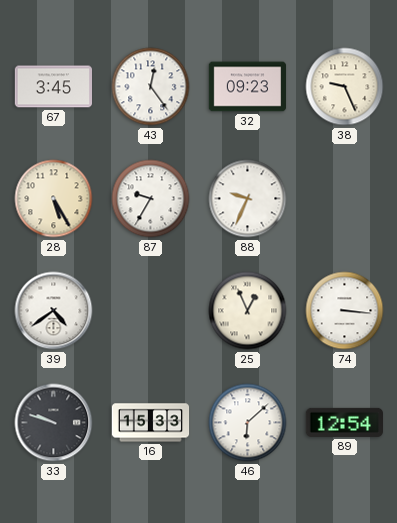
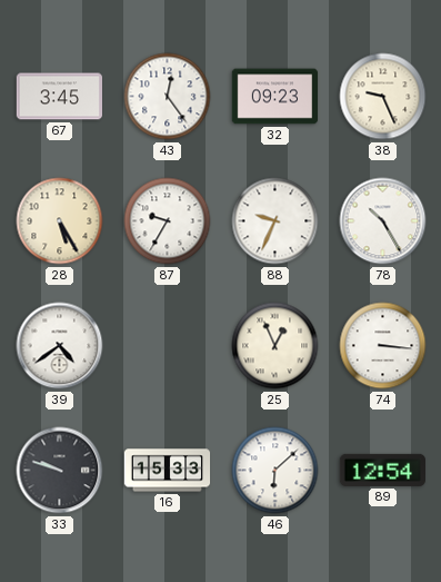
78: none -> 10:25
